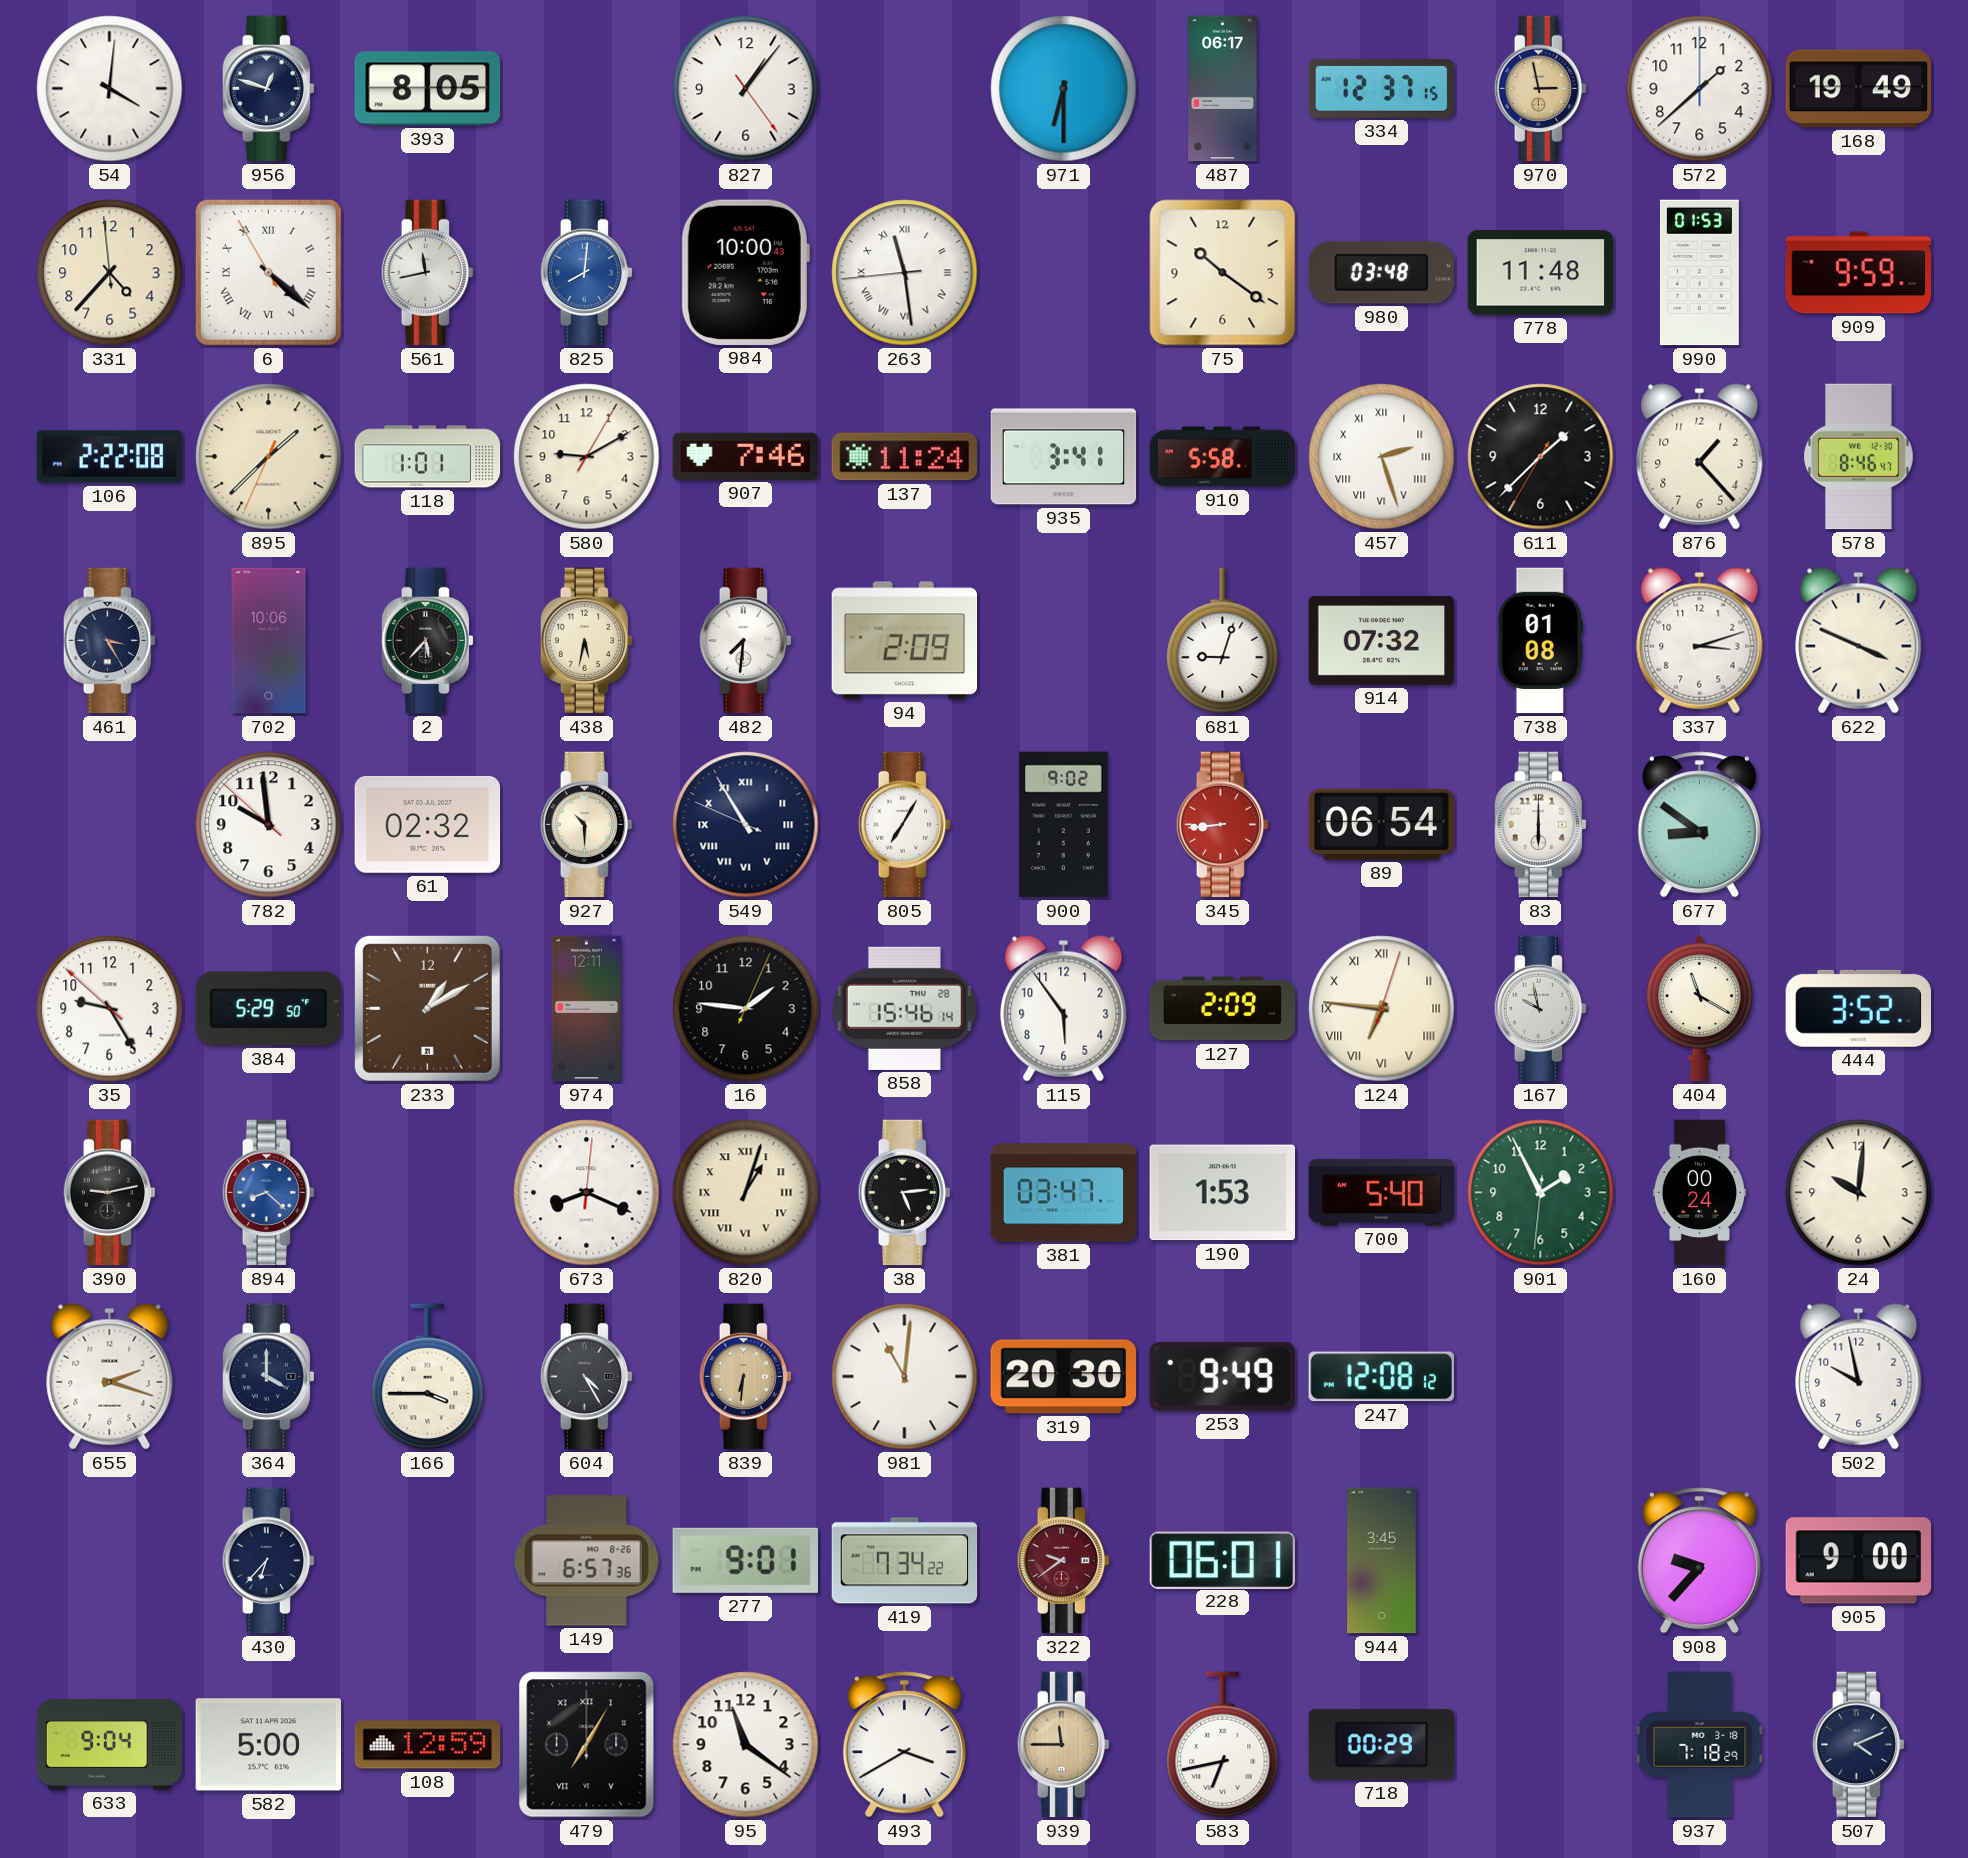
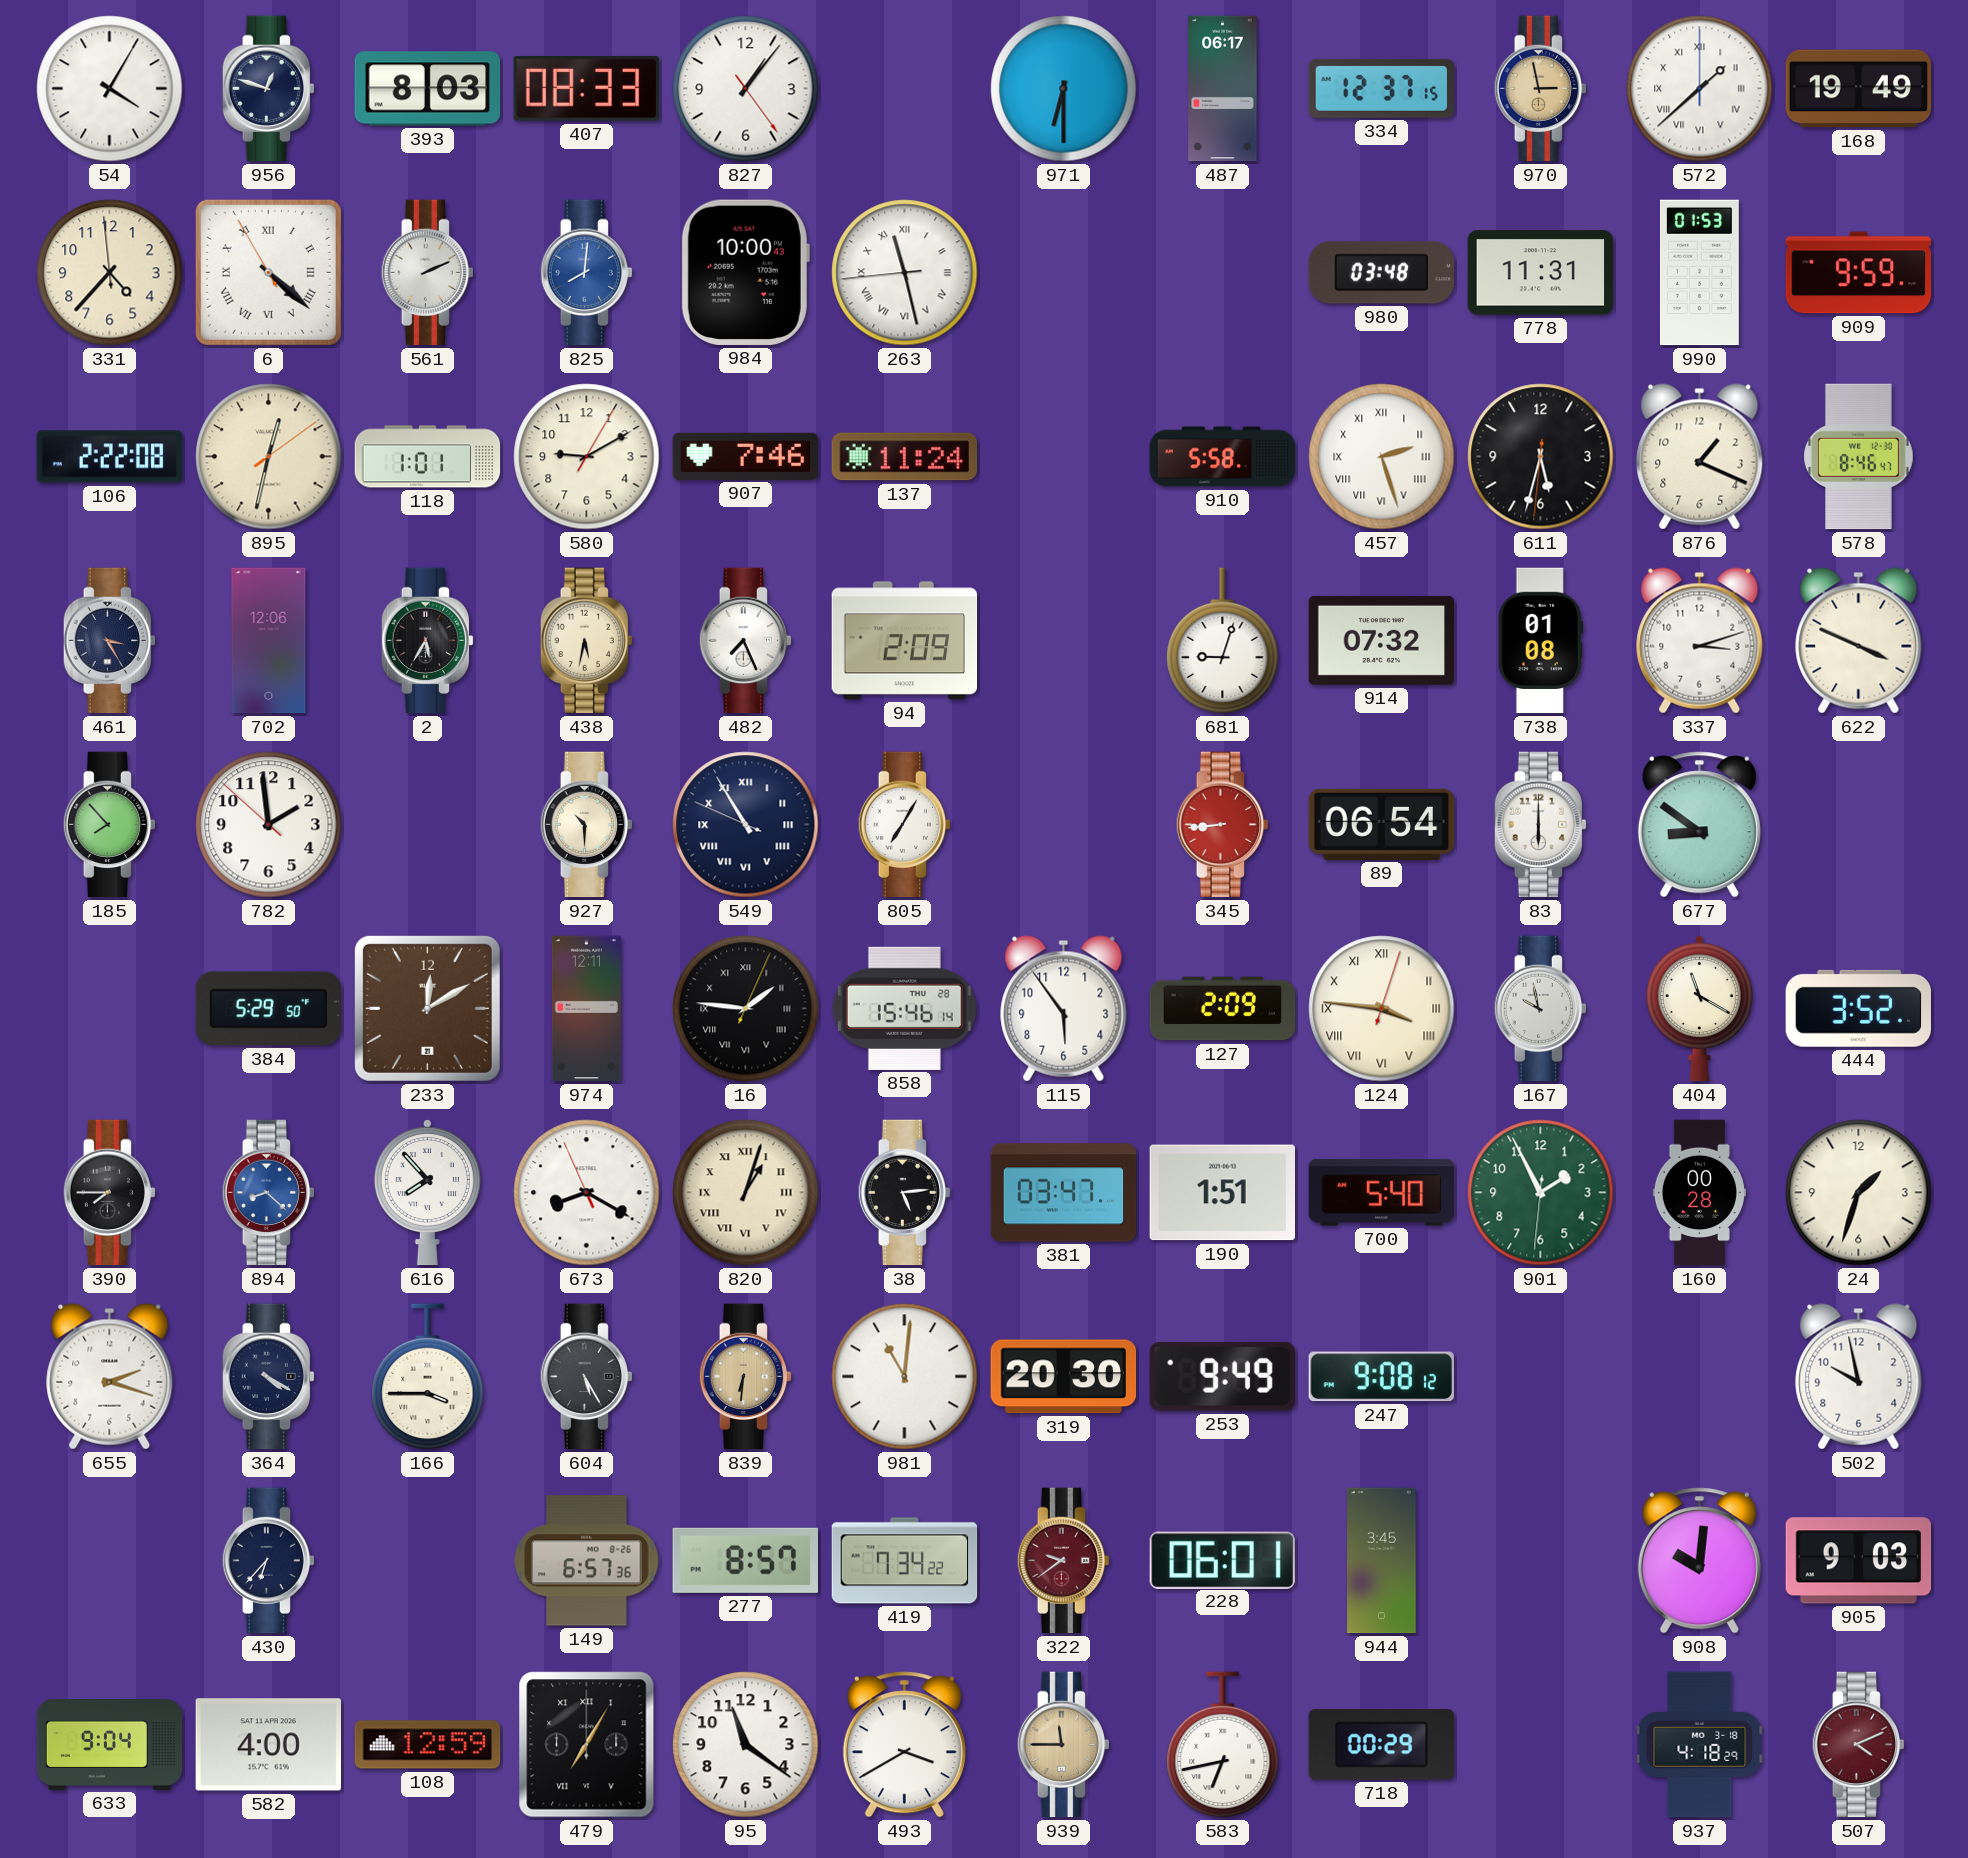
54: 4:01 -> 4:05
393: 8:05 -> 8:03
407: none -> 08:33
572 numerals: Arabic -> Roman
561: 11:43 -> 2:11
263: 11:28 -> 11:27
75: 10:21 -> none
778: 11:48 -> 11:31
895: 1:37 -> 12:32
935: 3:41 -> none
611: 1:37 -> 5:32
876: 1:23 -> 1:19
702: 10:06 -> 12:06
2: 5:37 -> 5:35
482: 7:31 -> 7:26
185: none -> 7:53
782: 9:58 -> 1:58
61: 02:32 -> none
900: 9:02 -> none
35: 9:24 -> none
233: 1:10 -> 12:10
16 numerals: Arabic -> Roman
124: 6:46 -> 3:46
390: 9:13 -> 7:45
616: none -> 7:53
673: 8:19:01 -> 8:19:56
190: 1:53 -> 1:51
160: 00:24 -> 00:28
24: 10:01 -> 1:33
364: 4:00 -> 4:20
604: 4:25 -> 5:25
247: 12:08 -> 9:08
277: 9:01 -> 8:57
908: 9:37 -> 10:01
905: 9:00 -> 9:03
582: 5:00 -> 4:00
937: 7:18 -> 4:18
507 dial: navy -> burgundy
